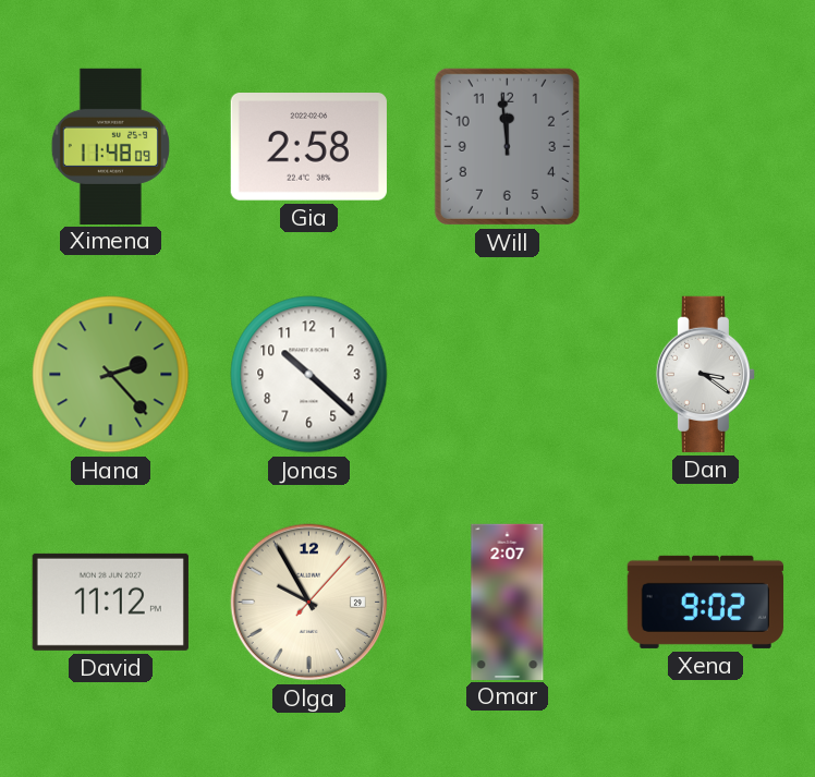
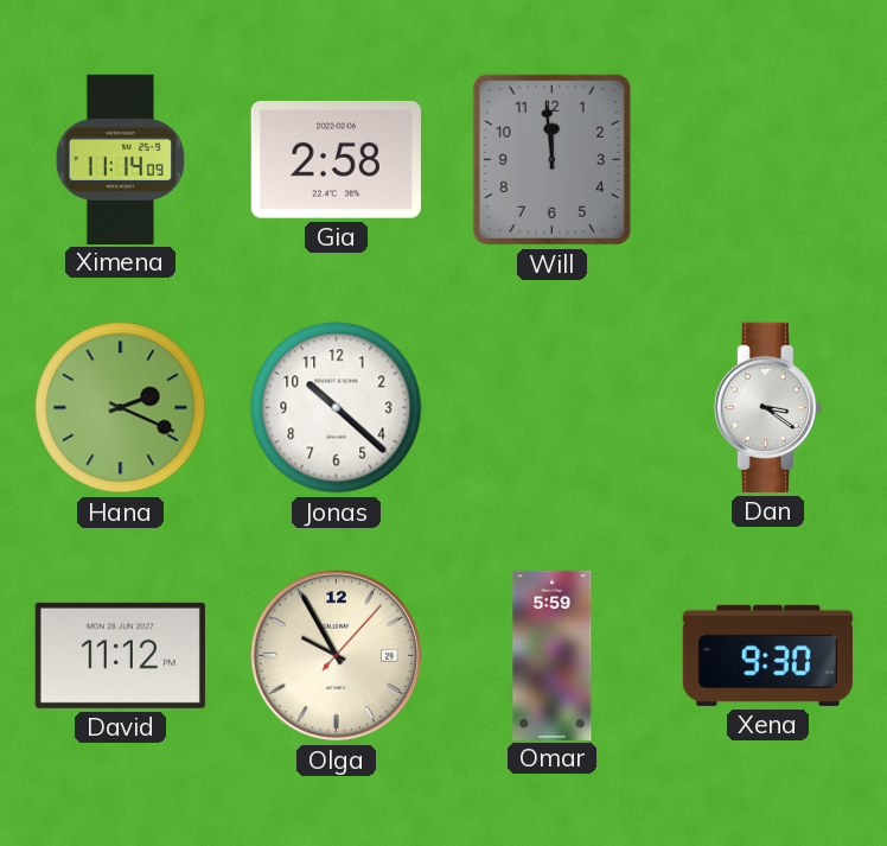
Ximena: 11:48 -> 11:14
Hana: 2:23 -> 2:19
Omar: 2:07 -> 5:59
Xena: 9:02 -> 9:30
